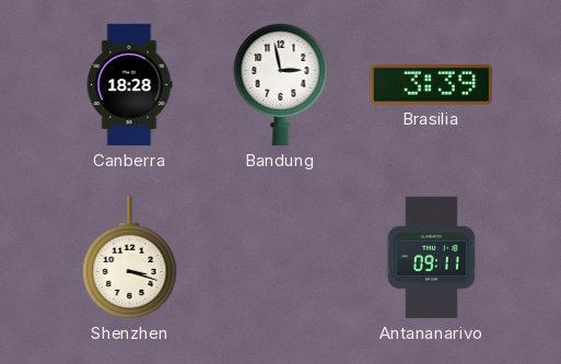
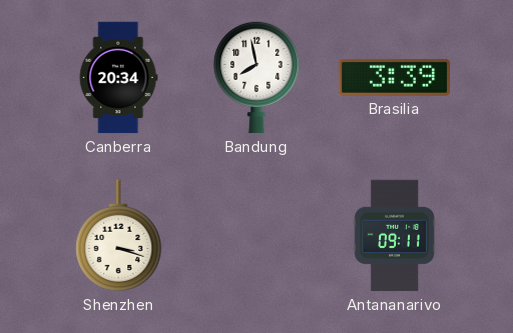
Canberra: 18:28 -> 20:34
Bandung: 2:58 -> 7:58
